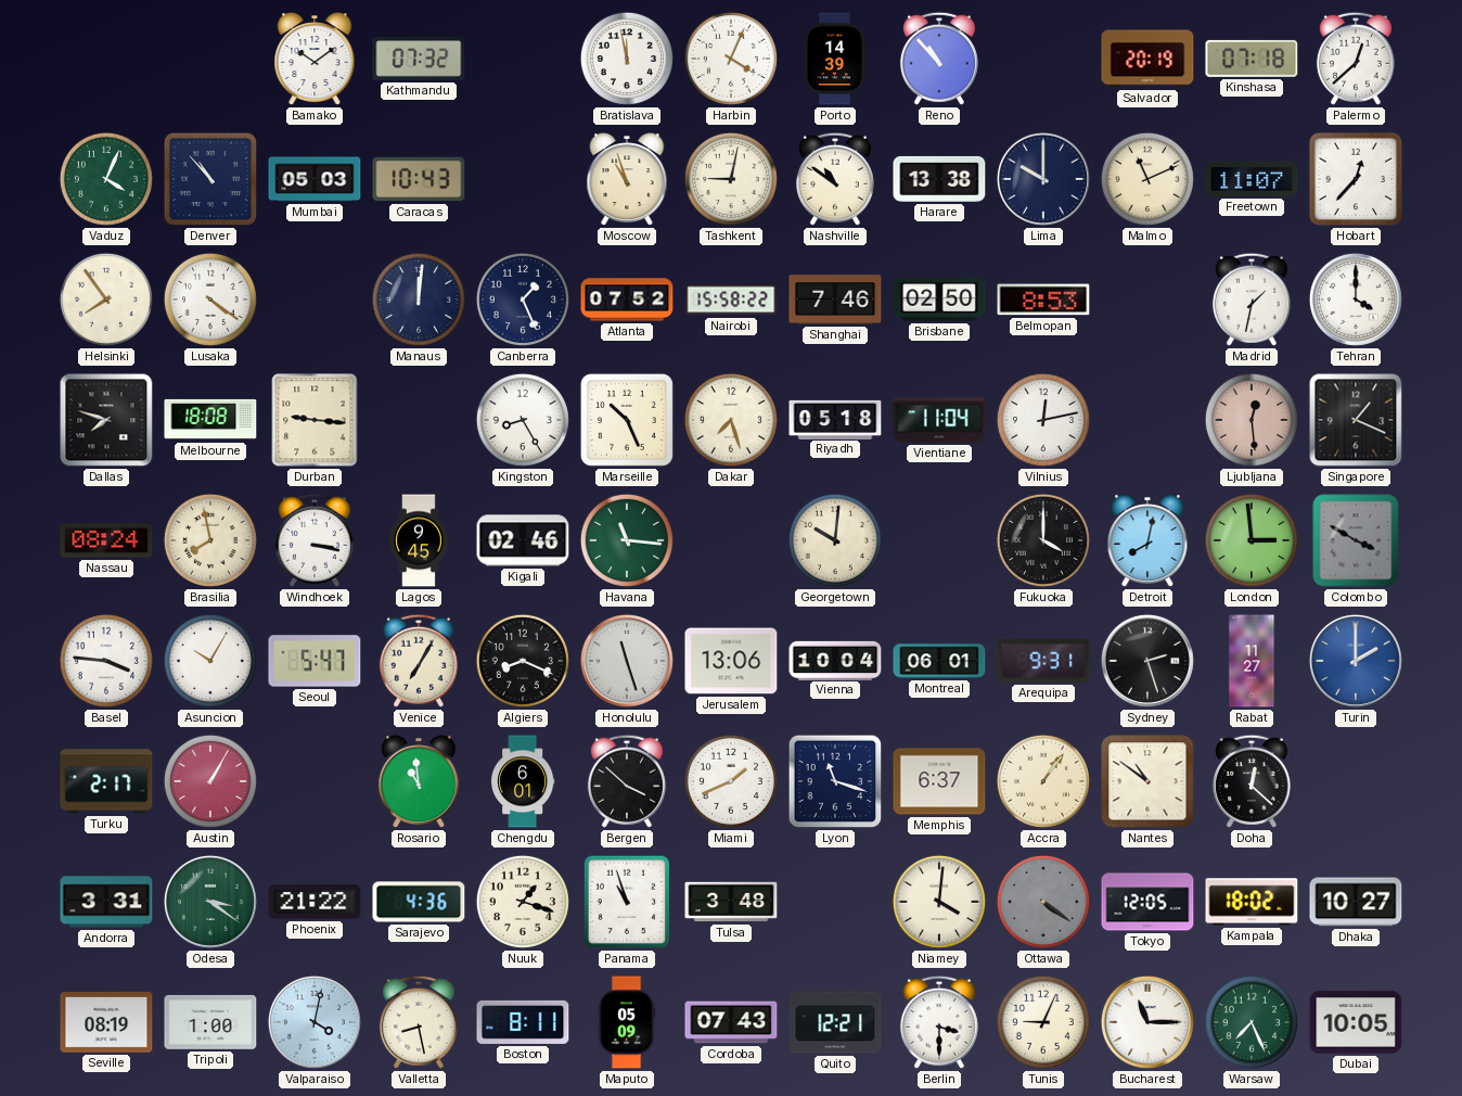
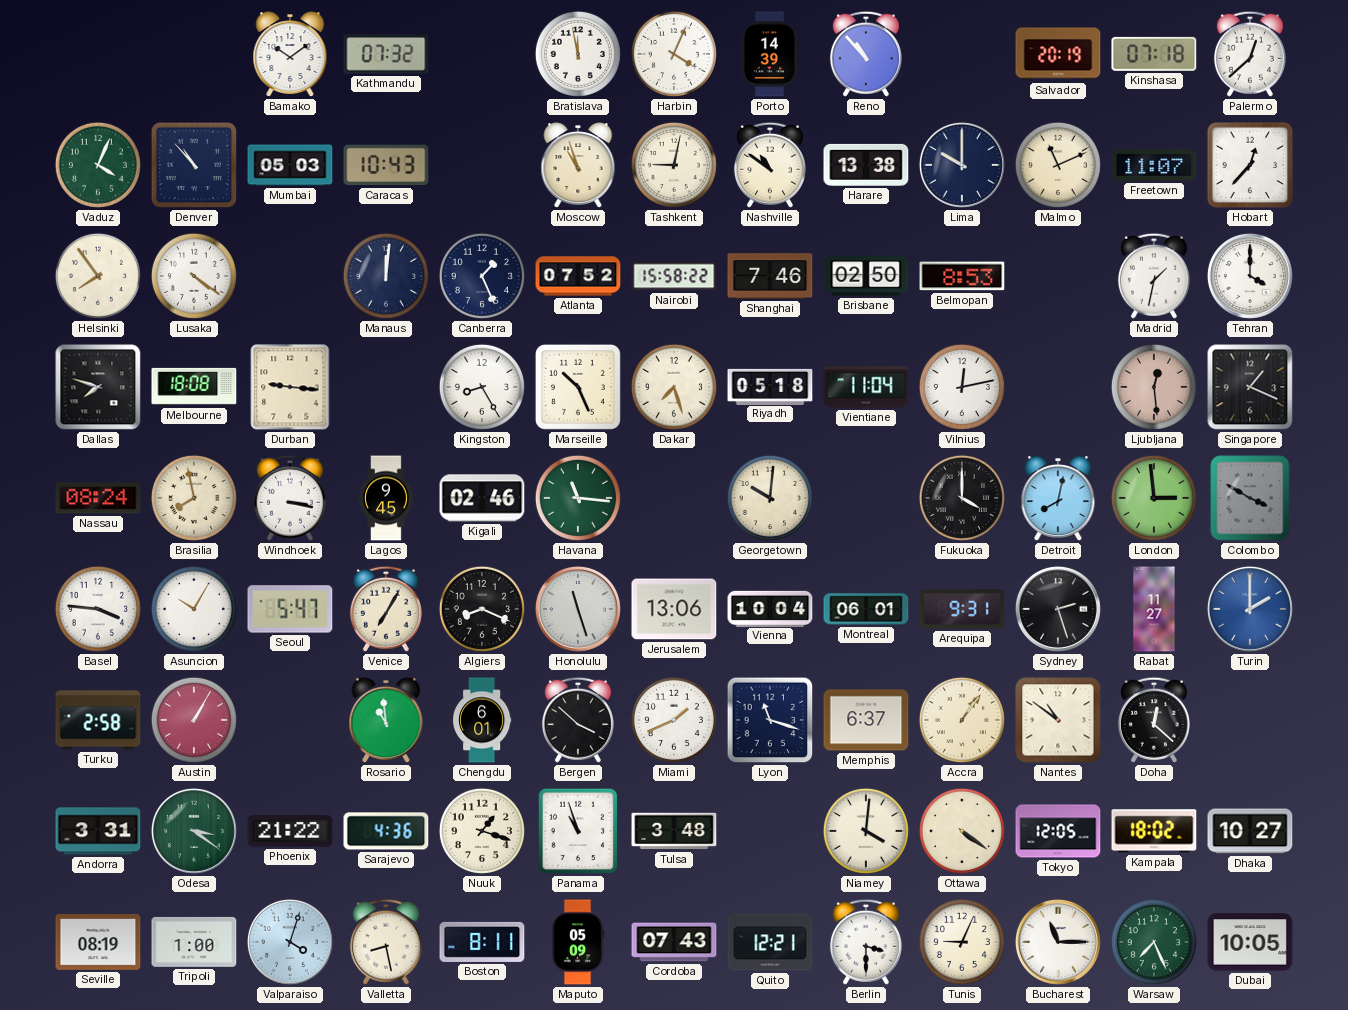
Turku: 2:17 -> 2:58
Ottawa dial: grey -> cream
Valparaiso: 4:02 -> 4:03
